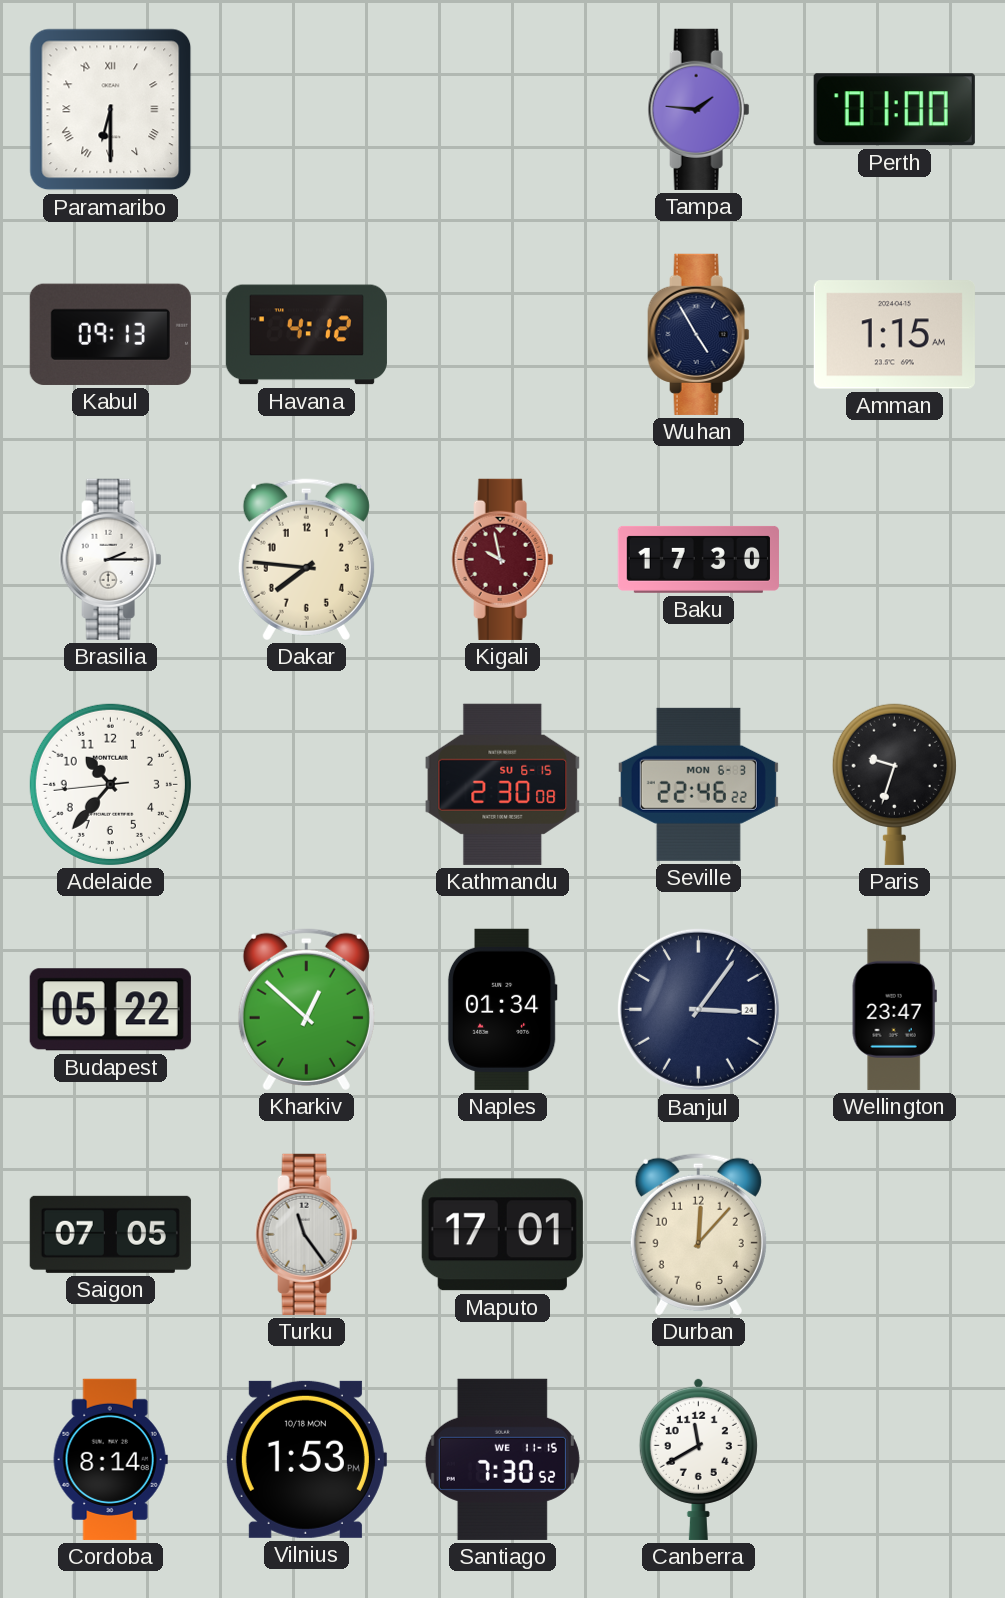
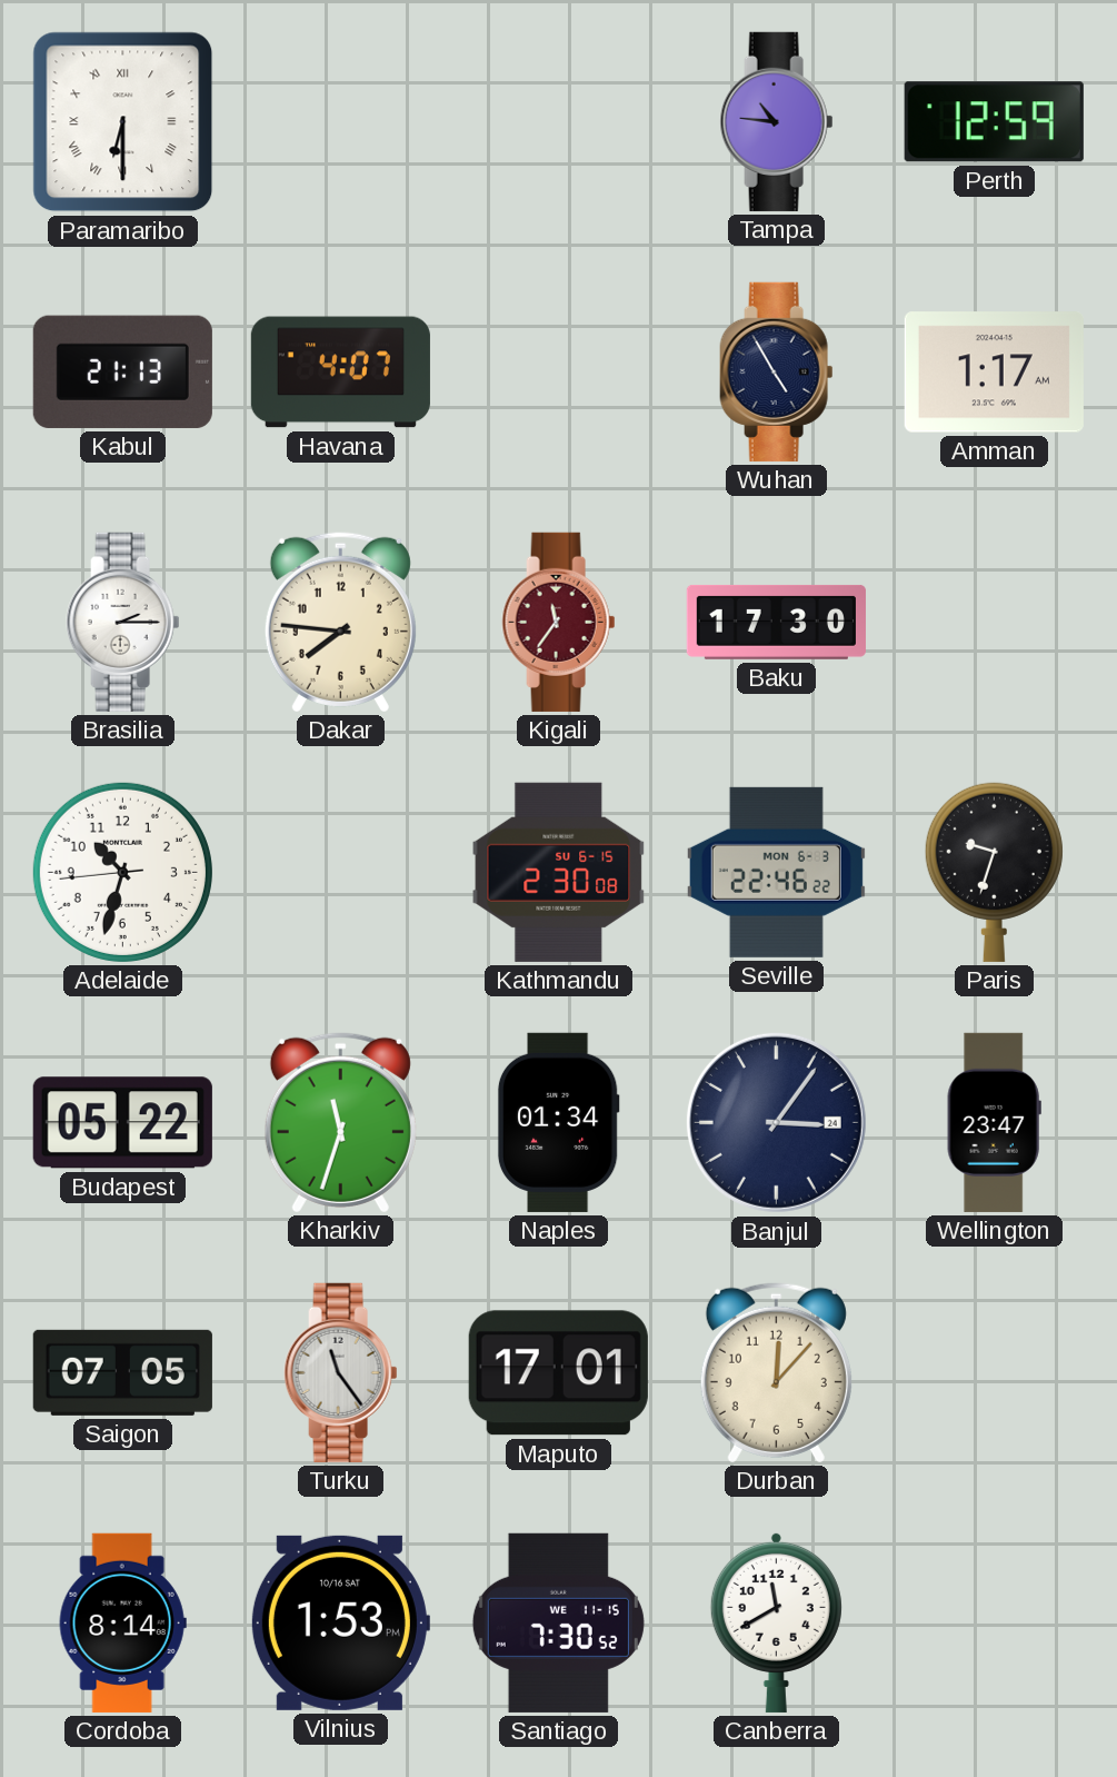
Tampa: 1:46 -> 10:46
Perth: 01:00 -> 12:59
Kabul: 09:13 -> 21:13
Havana: 4:12 -> 4:07
Amman: 1:15 -> 1:17
Kigali: 9:58 -> 11:36
Adelaide: 10:36 -> 10:32
Kharkiv: 12:52 -> 11:33
Vilnius date: 10/18 MON -> 10/16 SAT
